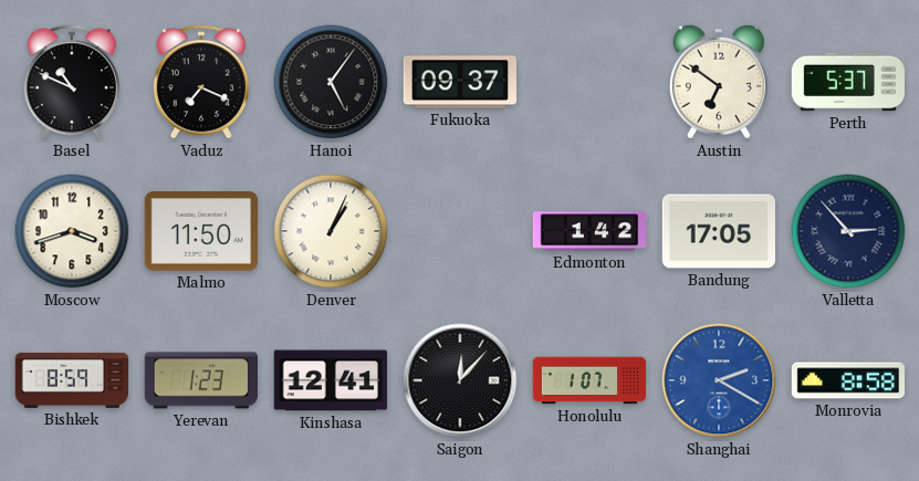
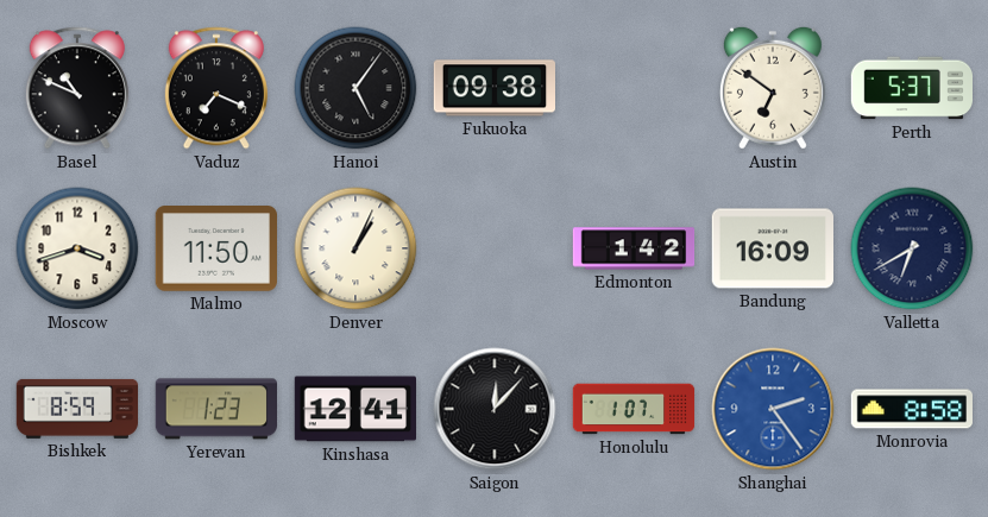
Fukuoka: 09:37 -> 09:38
Bandung: 17:05 -> 16:09
Valletta: 2:53 -> 6:40
Shanghai: 2:20 -> 2:24
